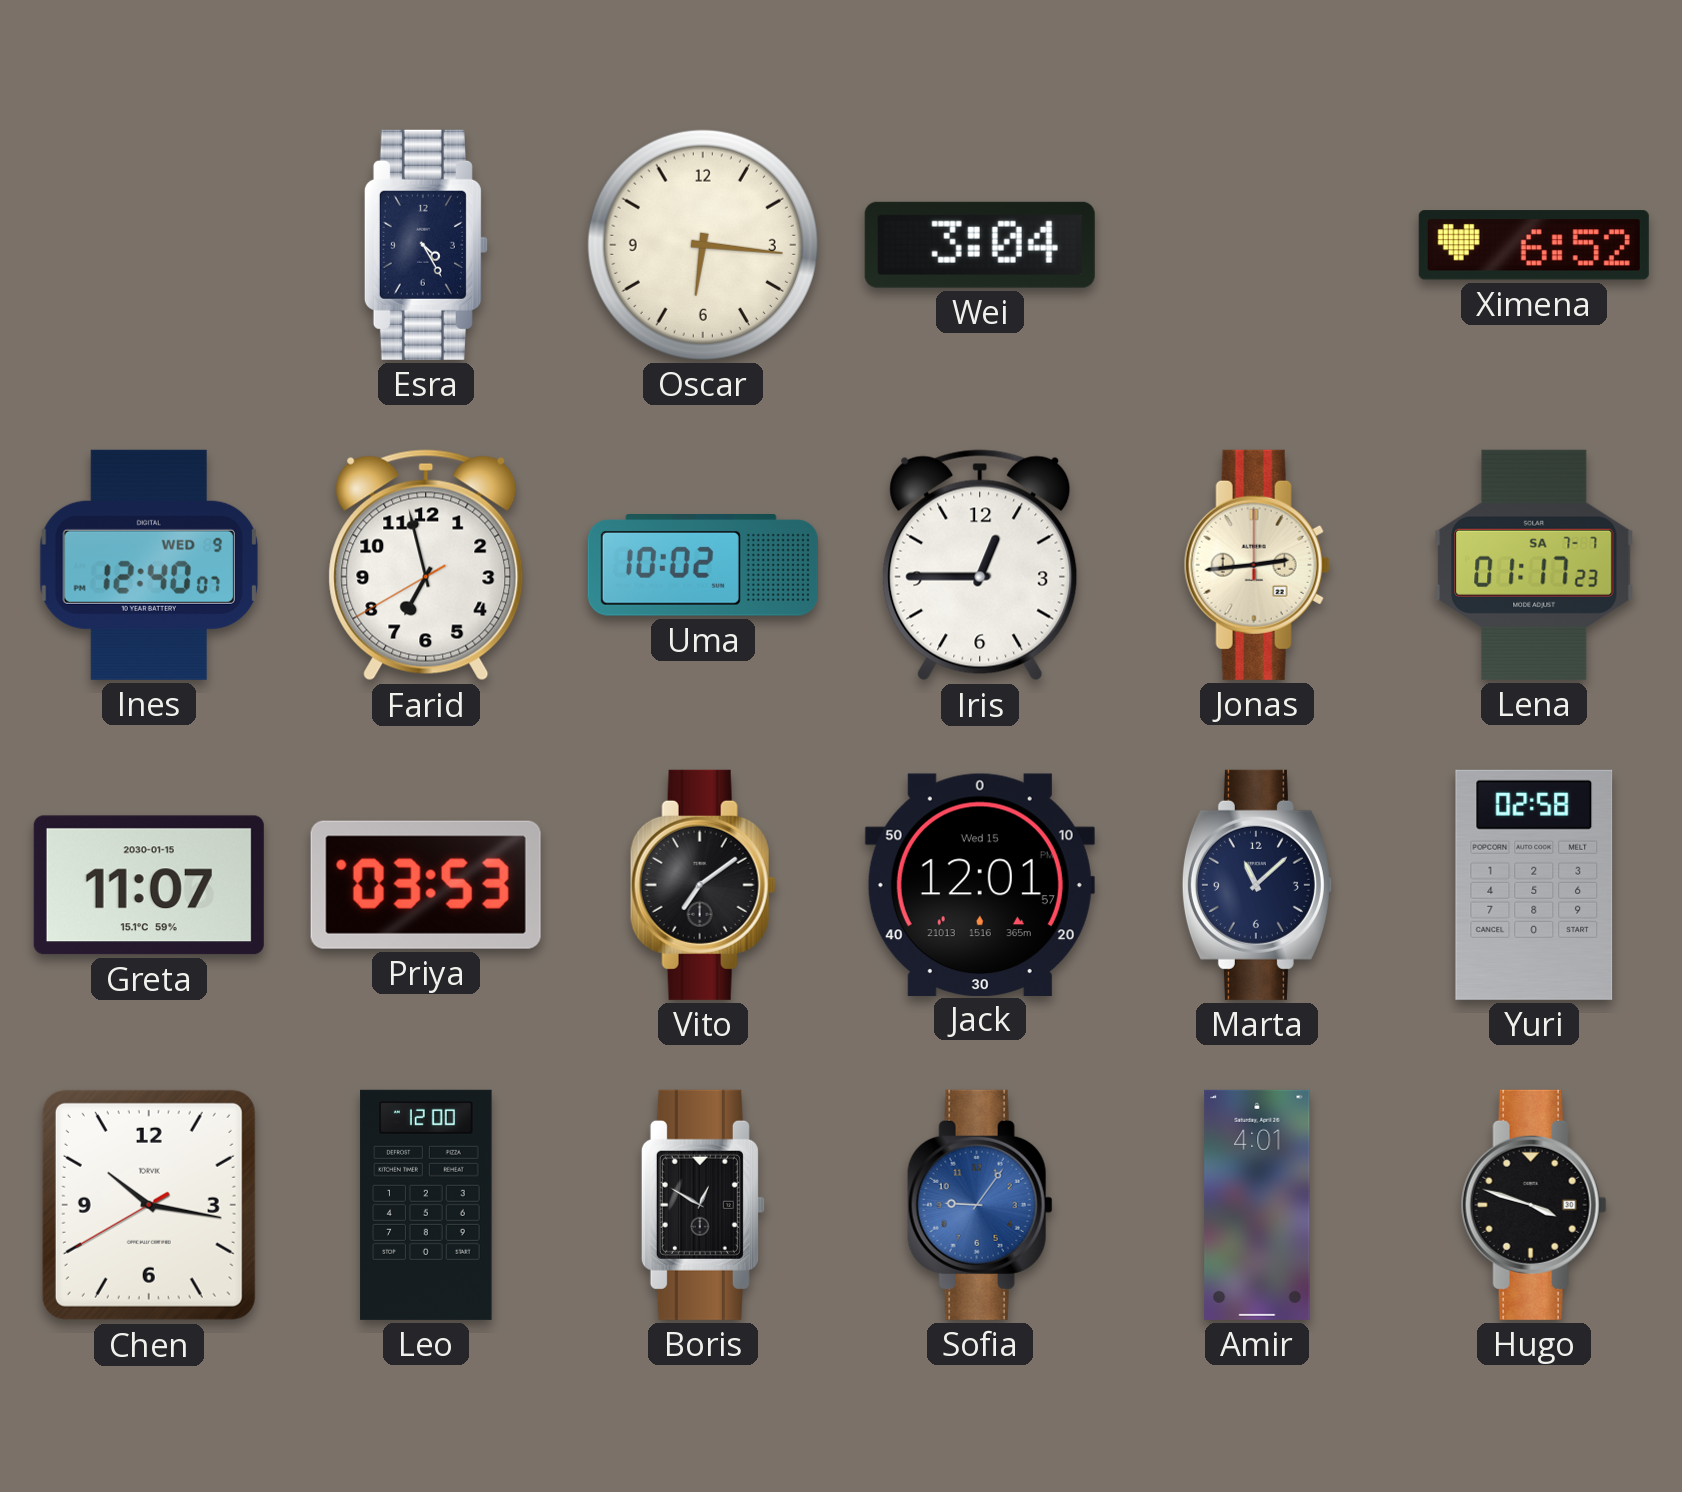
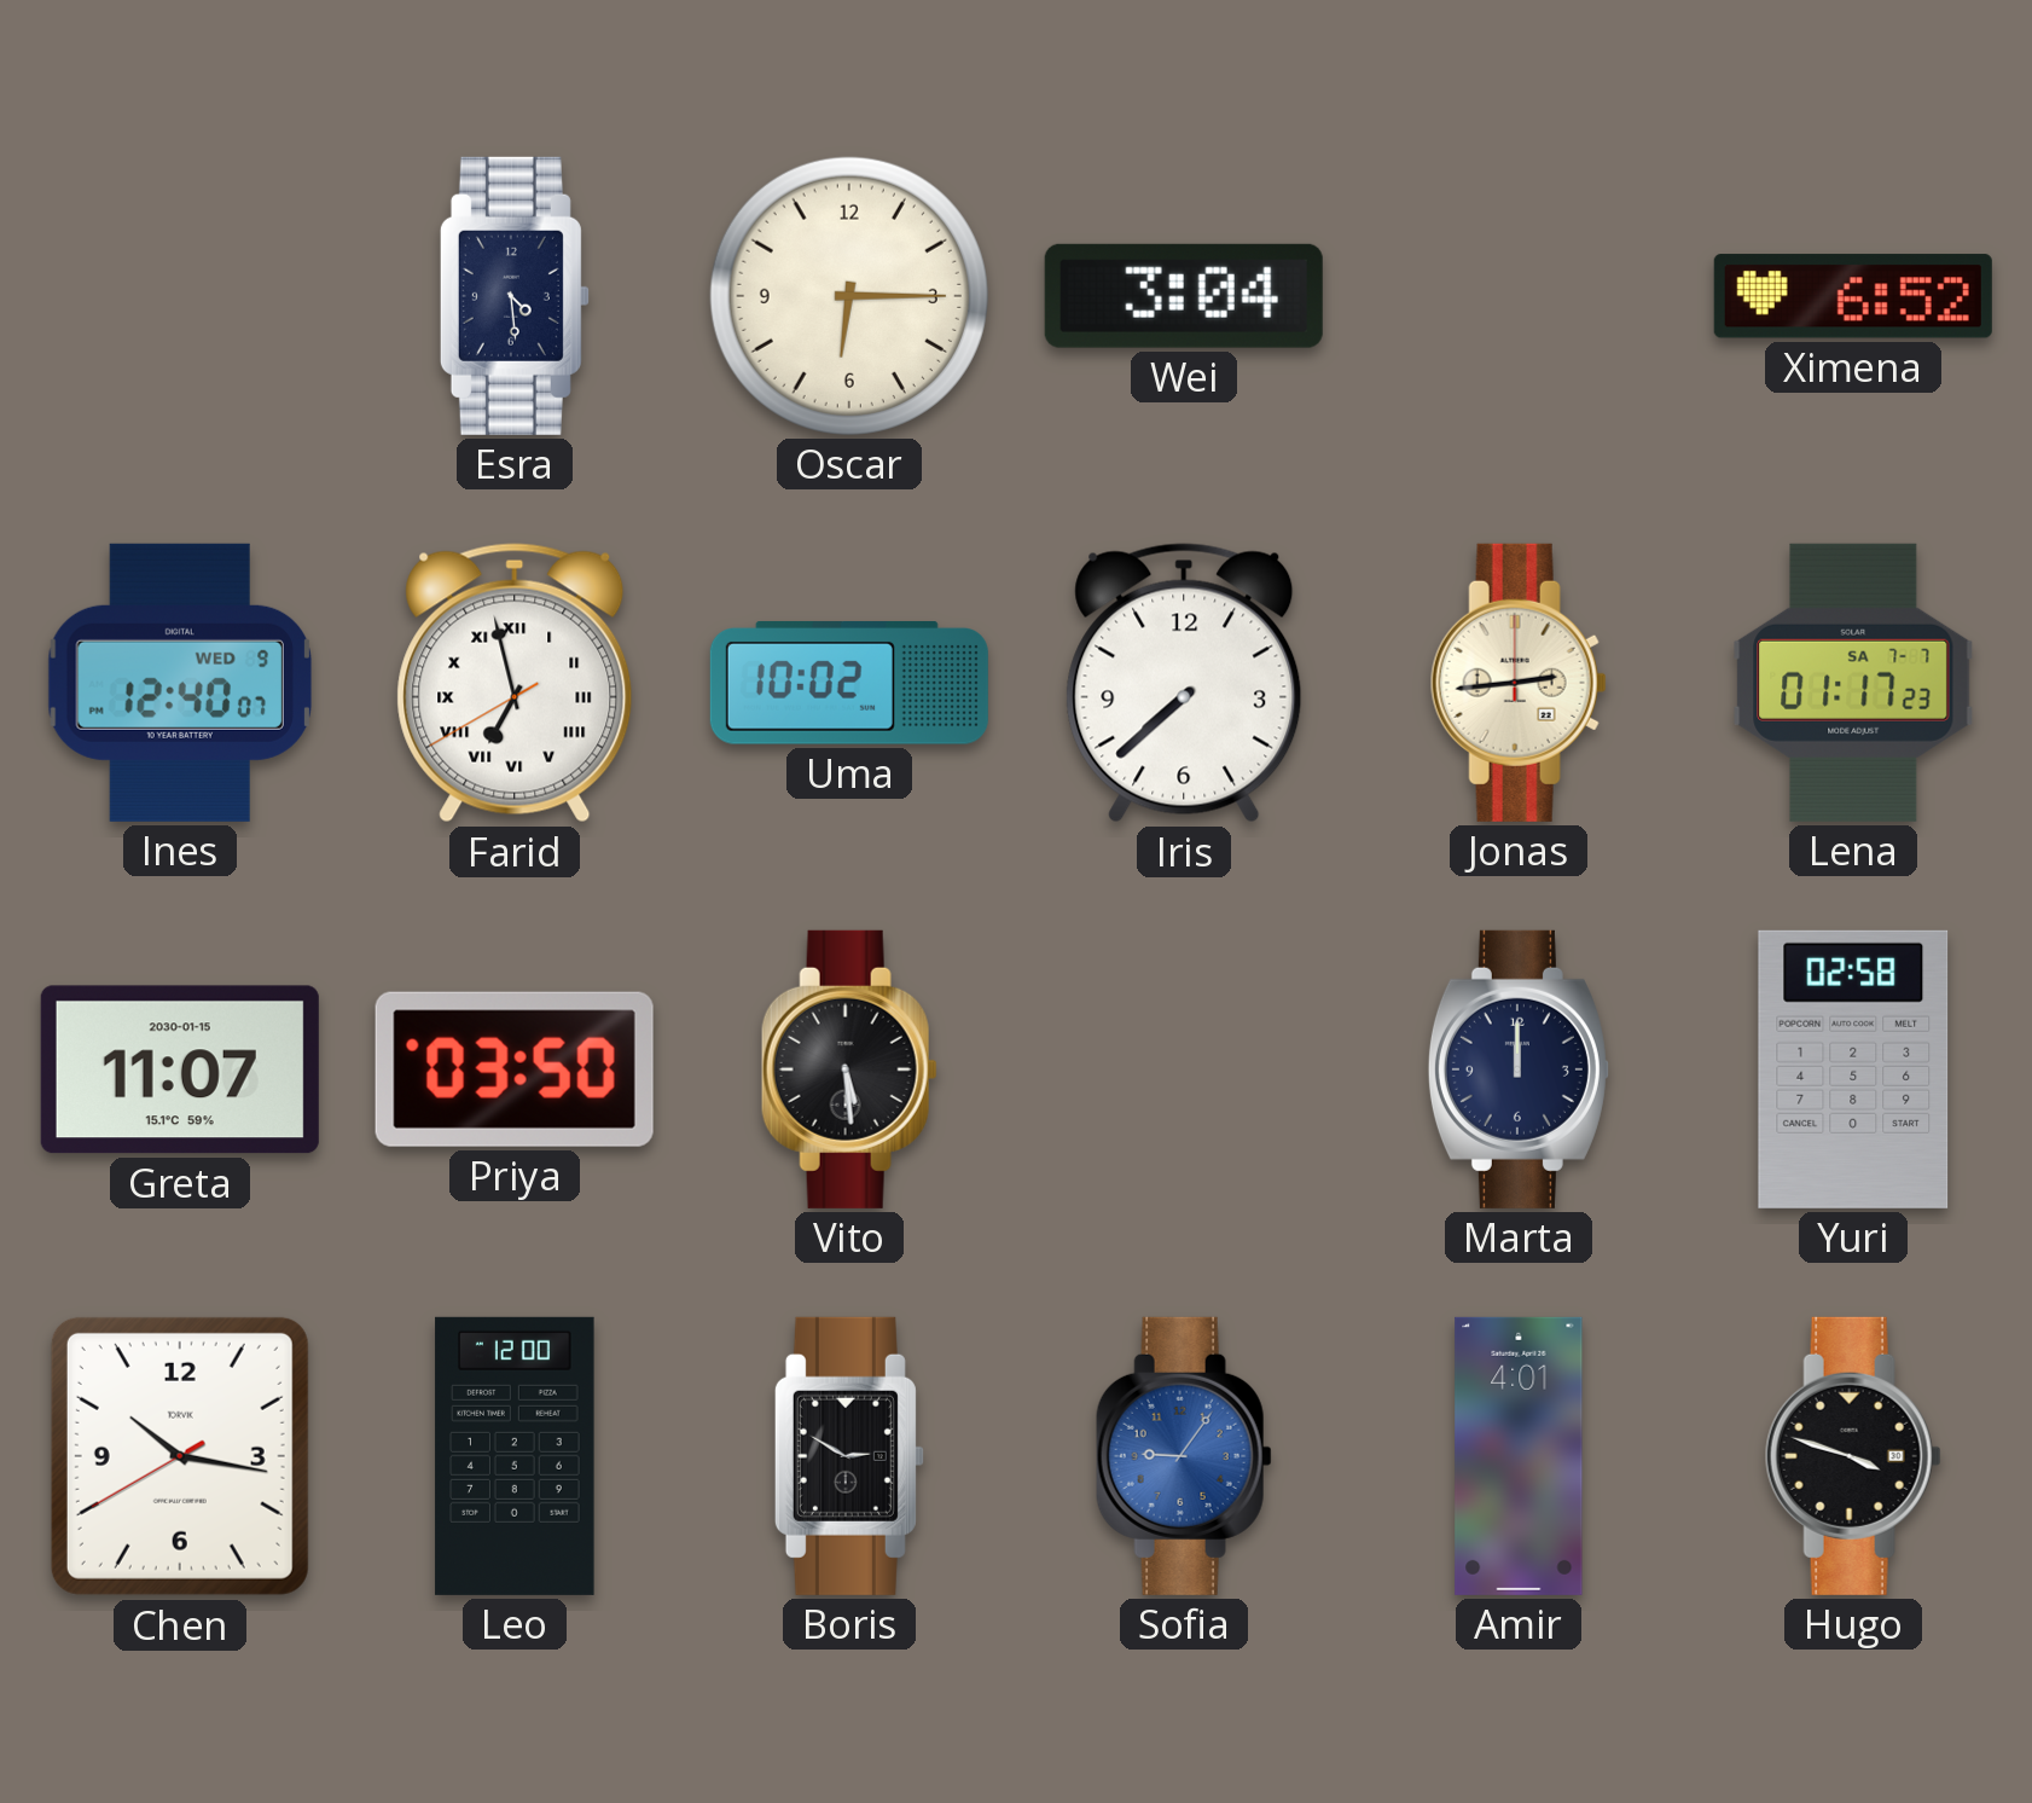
Esra: 4:25 -> 4:29
Oscar: 6:16 -> 6:15
Farid numerals: Arabic -> Roman
Iris: 12:45 -> 7:38
Priya: 03:53 -> 03:50
Vito: 7:09 -> 5:29
Jack: 12:01 -> none
Marta: 11:08 -> 12:00
Boris: 12:50 -> 2:50
